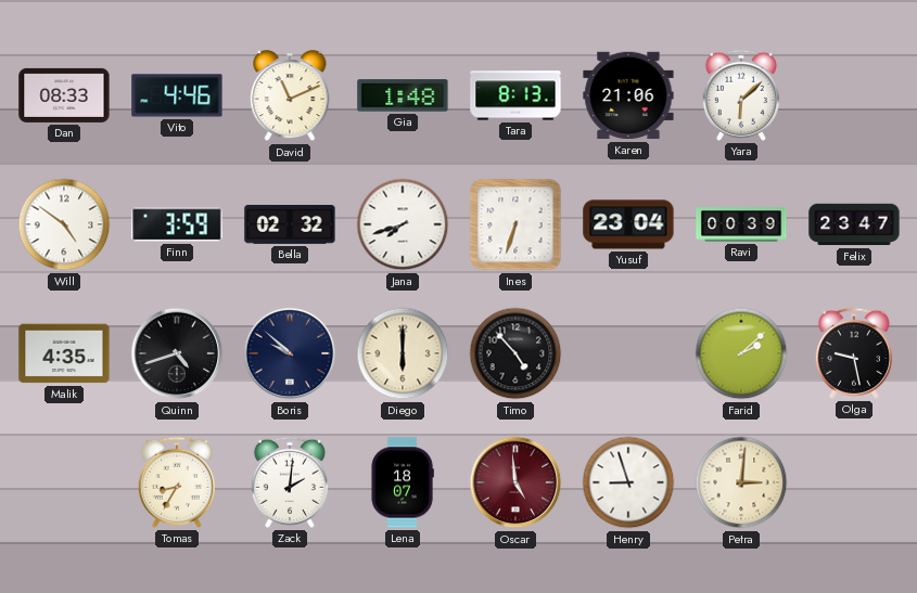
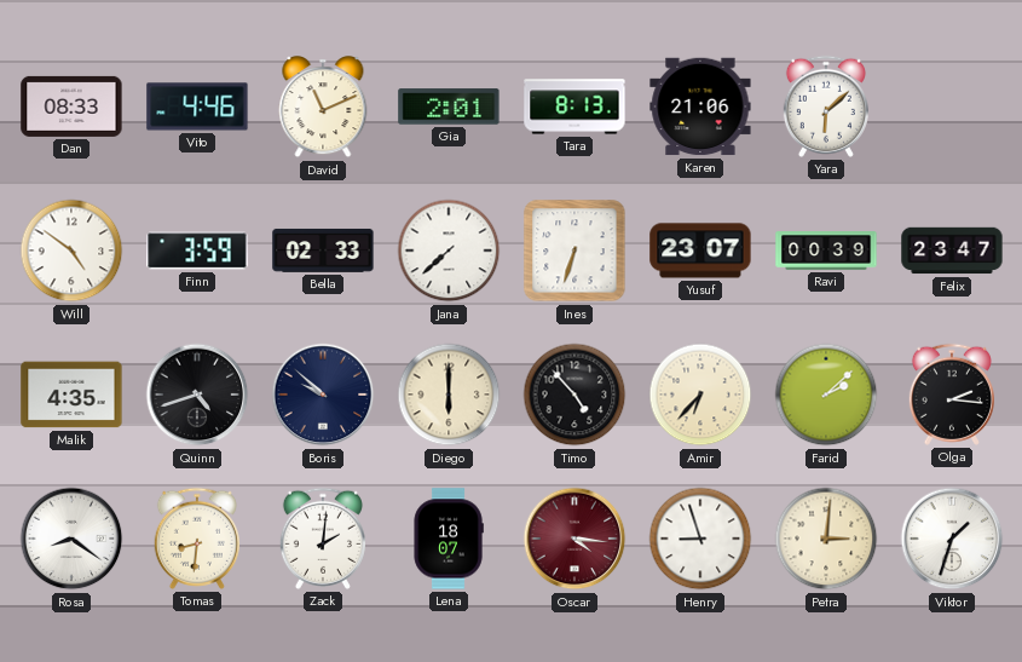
Gia: 1:48 -> 2:01
Bella: 02:32 -> 02:33
Jana: 7:42 -> 7:38
Yusuf: 23:04 -> 23:07
Amir: none -> 6:37
Olga: 9:28 -> 2:16
Rosa: none -> 8:21
Tomas: 8:35 -> 8:31
Oscar: 4:59 -> 4:16
Viktor: none -> 1:33
